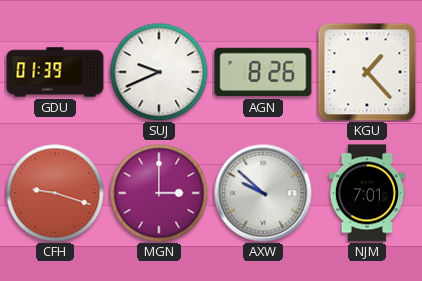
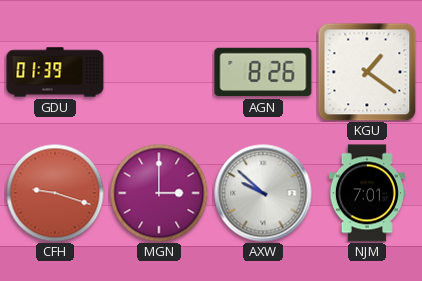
SUJ: 9:41 -> none
KGU: 1:23 -> 1:21
